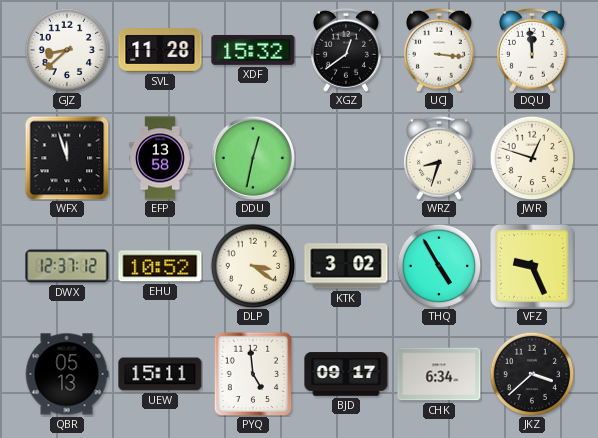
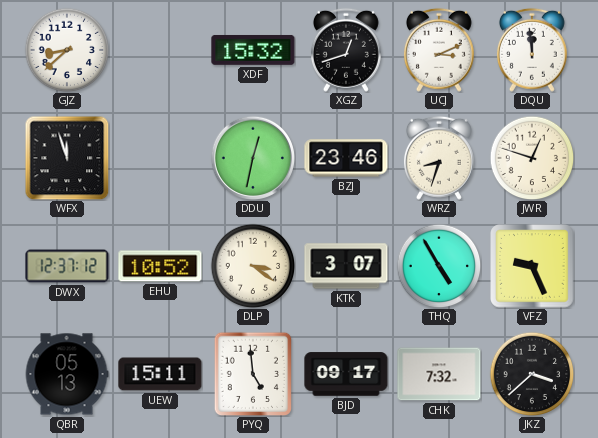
SVL: 11:28 -> none
XGZ: 12:39 -> 12:42
UCJ: 3:16 -> 3:11
EFP: 13:58 -> none
BZJ: none -> 23:46
KTK: 3:02 -> 3:07
CHK: 6:34 -> 7:32
